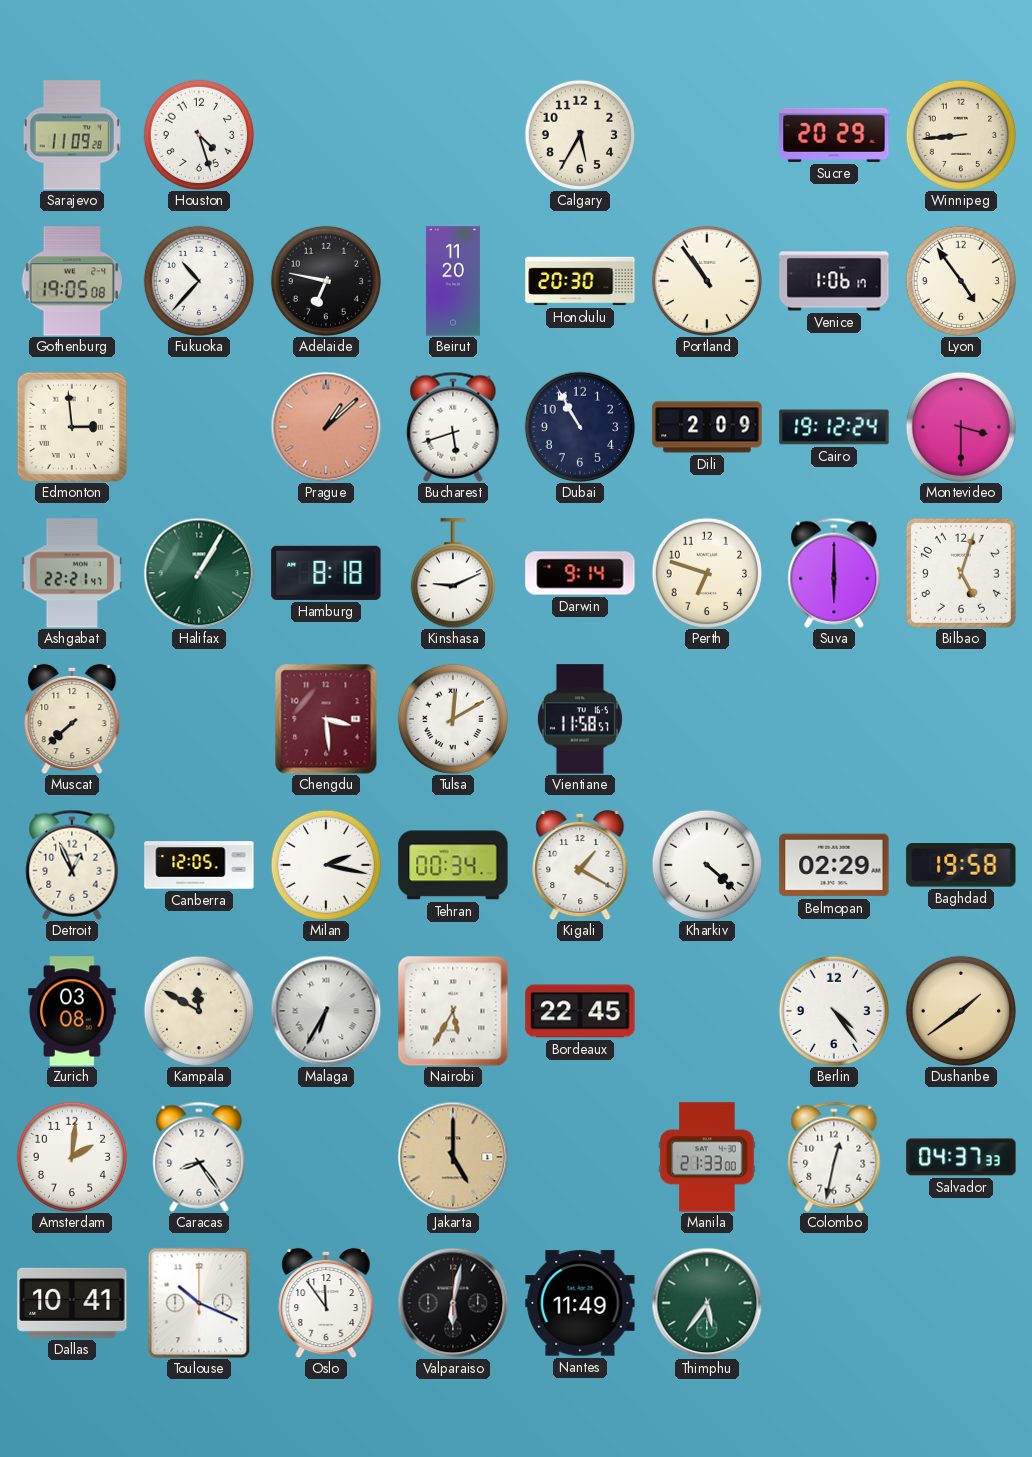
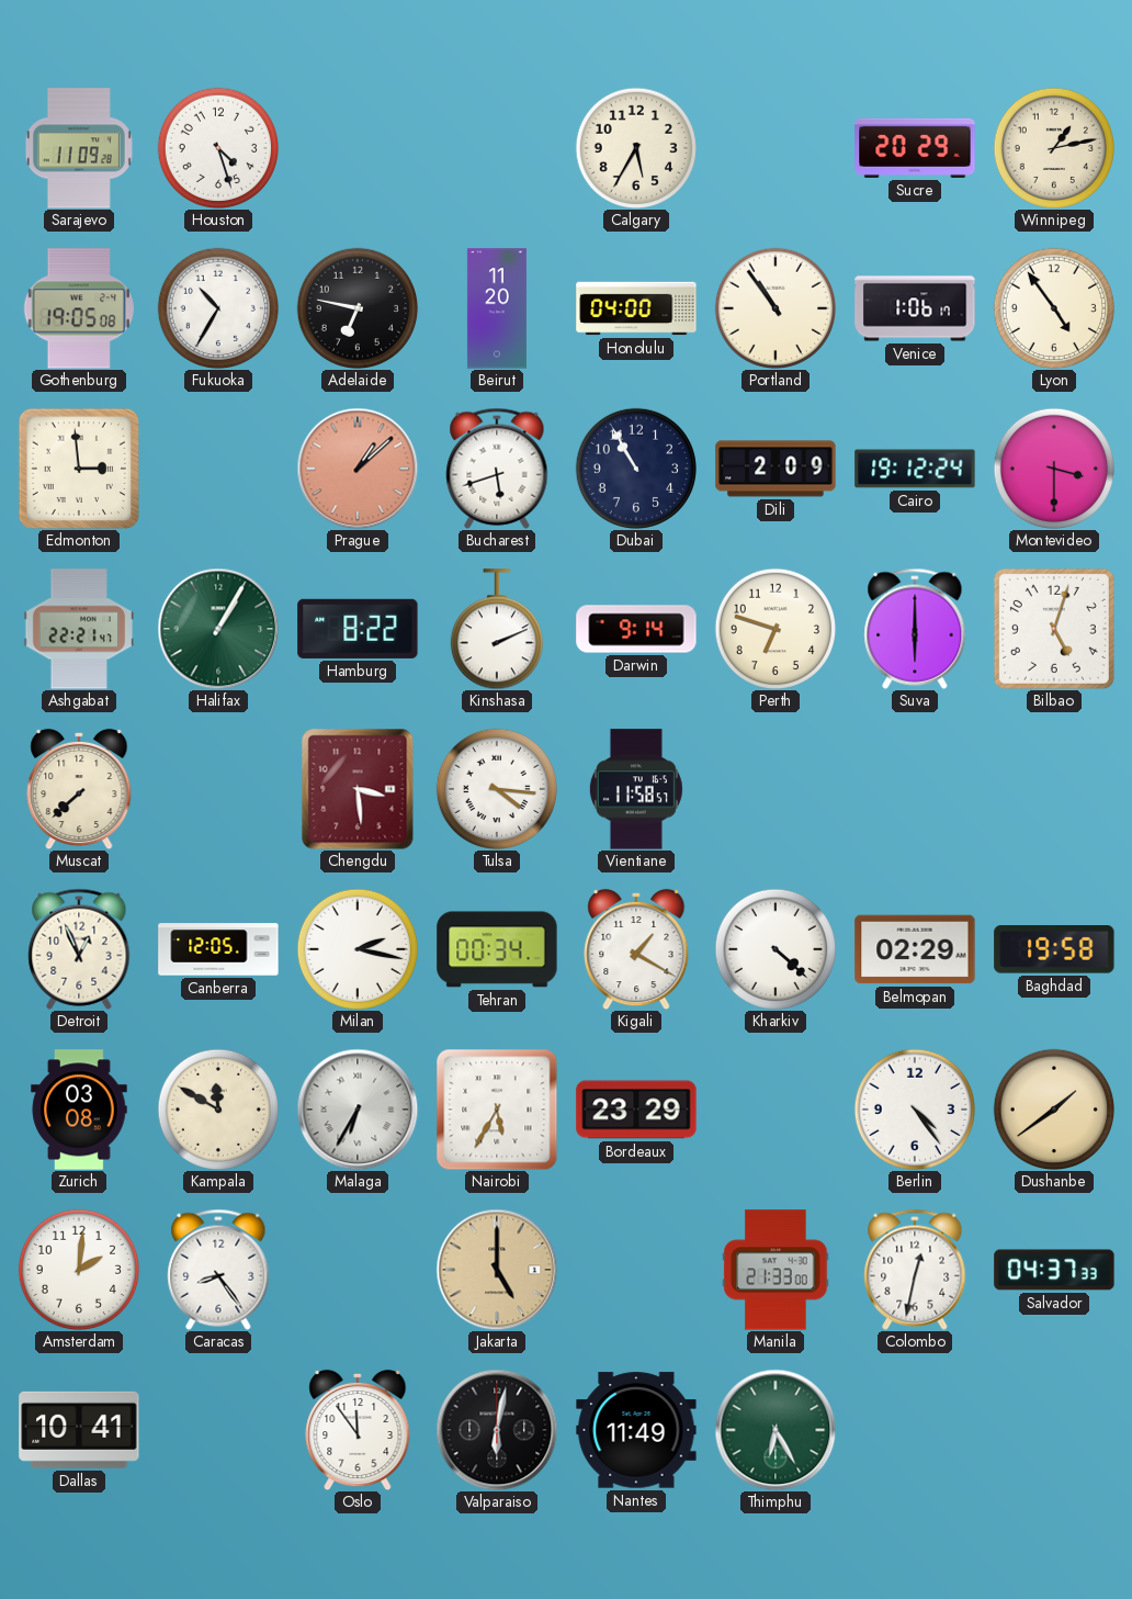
Winnipeg: 8:44 -> 1:13
Fukuoka: 10:37 -> 10:35
Honolulu: 20:30 -> 04:00
Hamburg: 8:18 -> 8:22
Kinshasa: 9:11 -> 2:11
Tulsa: 12:10 -> 4:16
Bordeaux: 22:45 -> 23:29
Toulouse: 10:19 -> none
Thimphu: 5:36 -> 6:25
